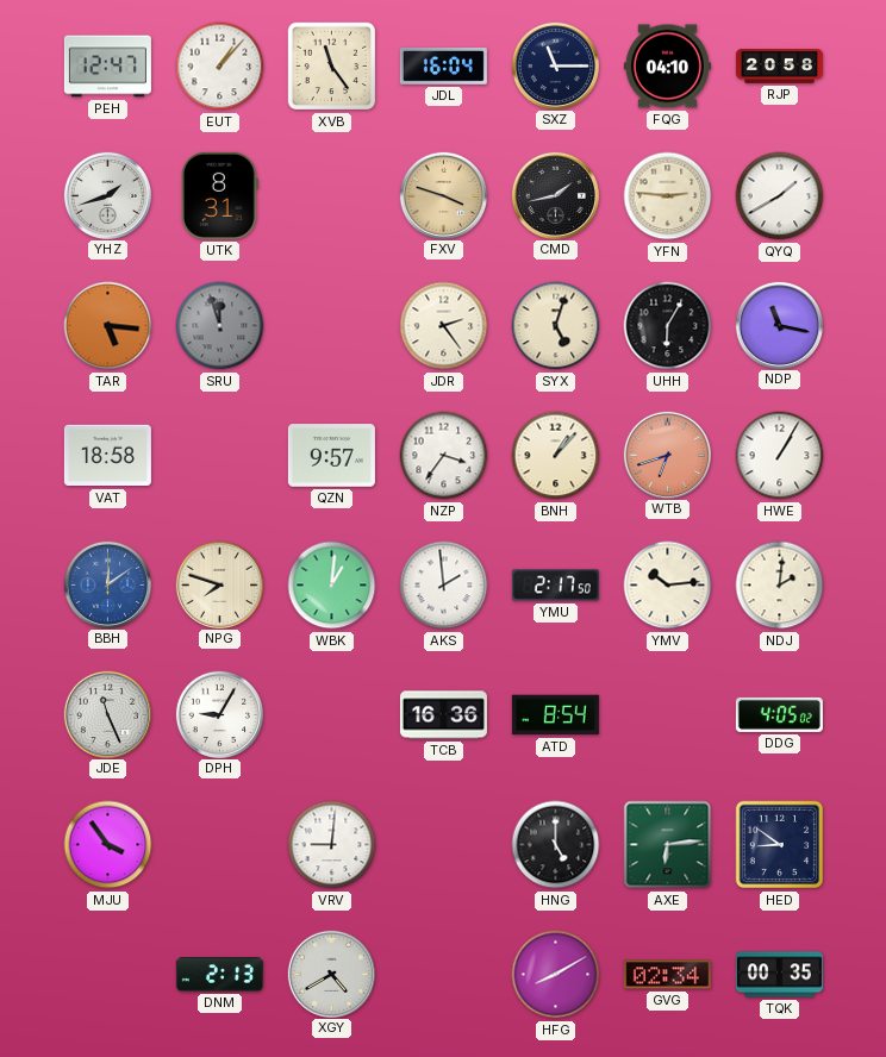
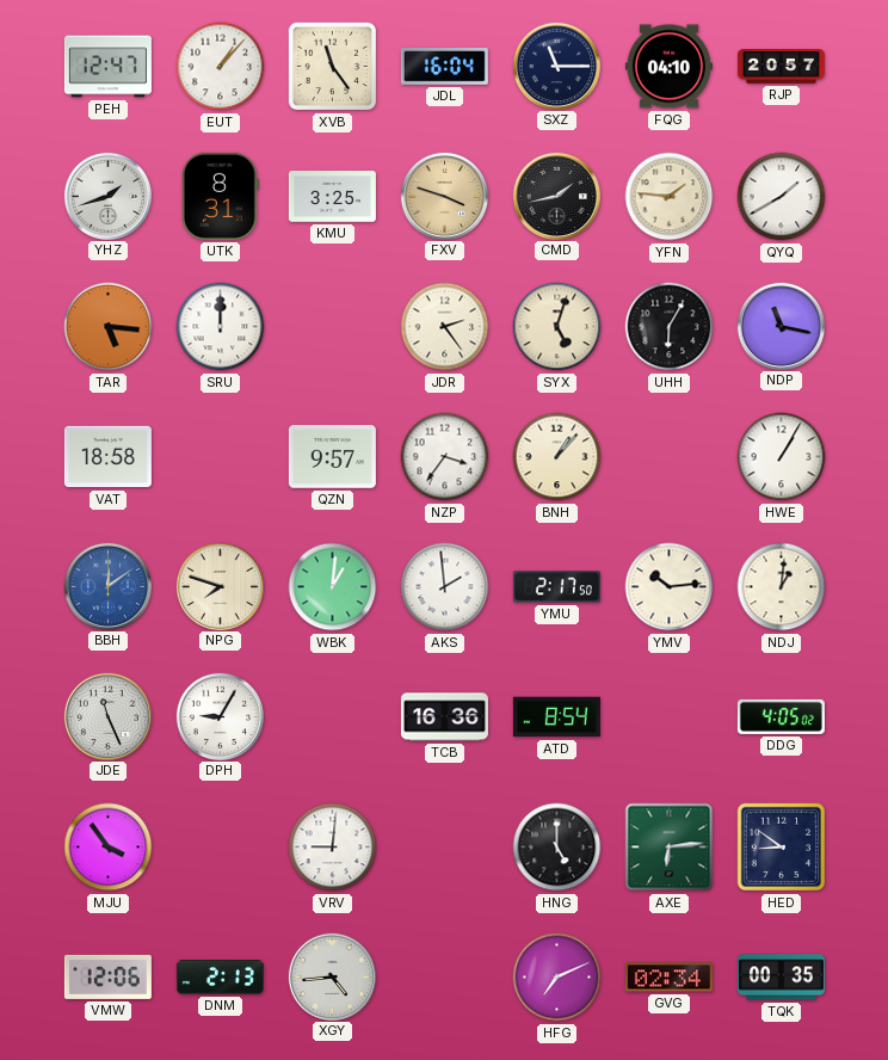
RJP: 20:58 -> 20:57
KMU: none -> 3:25
YFN: 2:46 -> 1:46
SRU: 11:57 -> 12:00
SRU dial: grey -> white
WTB: 6:42 -> none
NDJ: 2:01 -> 1:01
VMW: none -> 12:06
XGY: 4:40 -> 4:44
HFG: 8:10 -> 7:11
